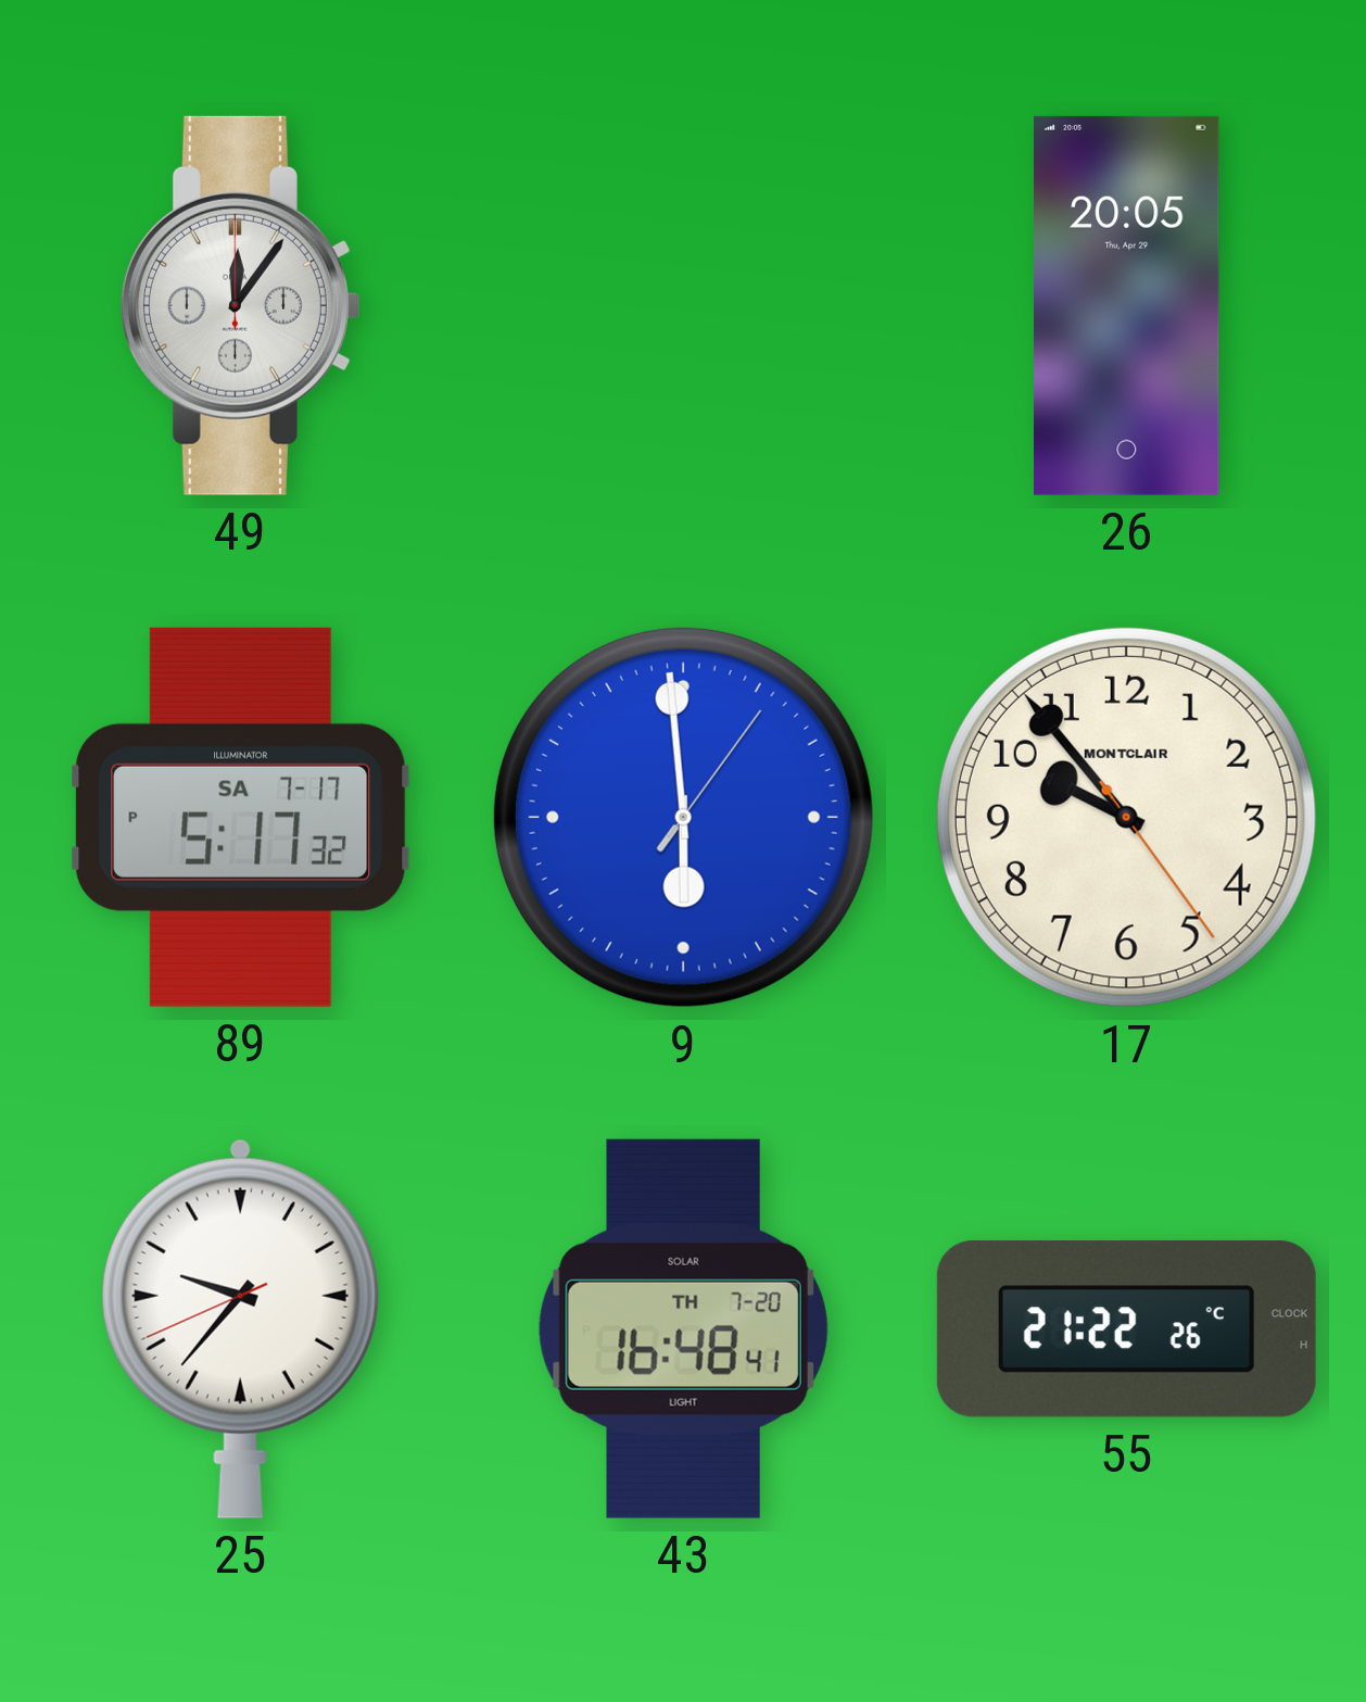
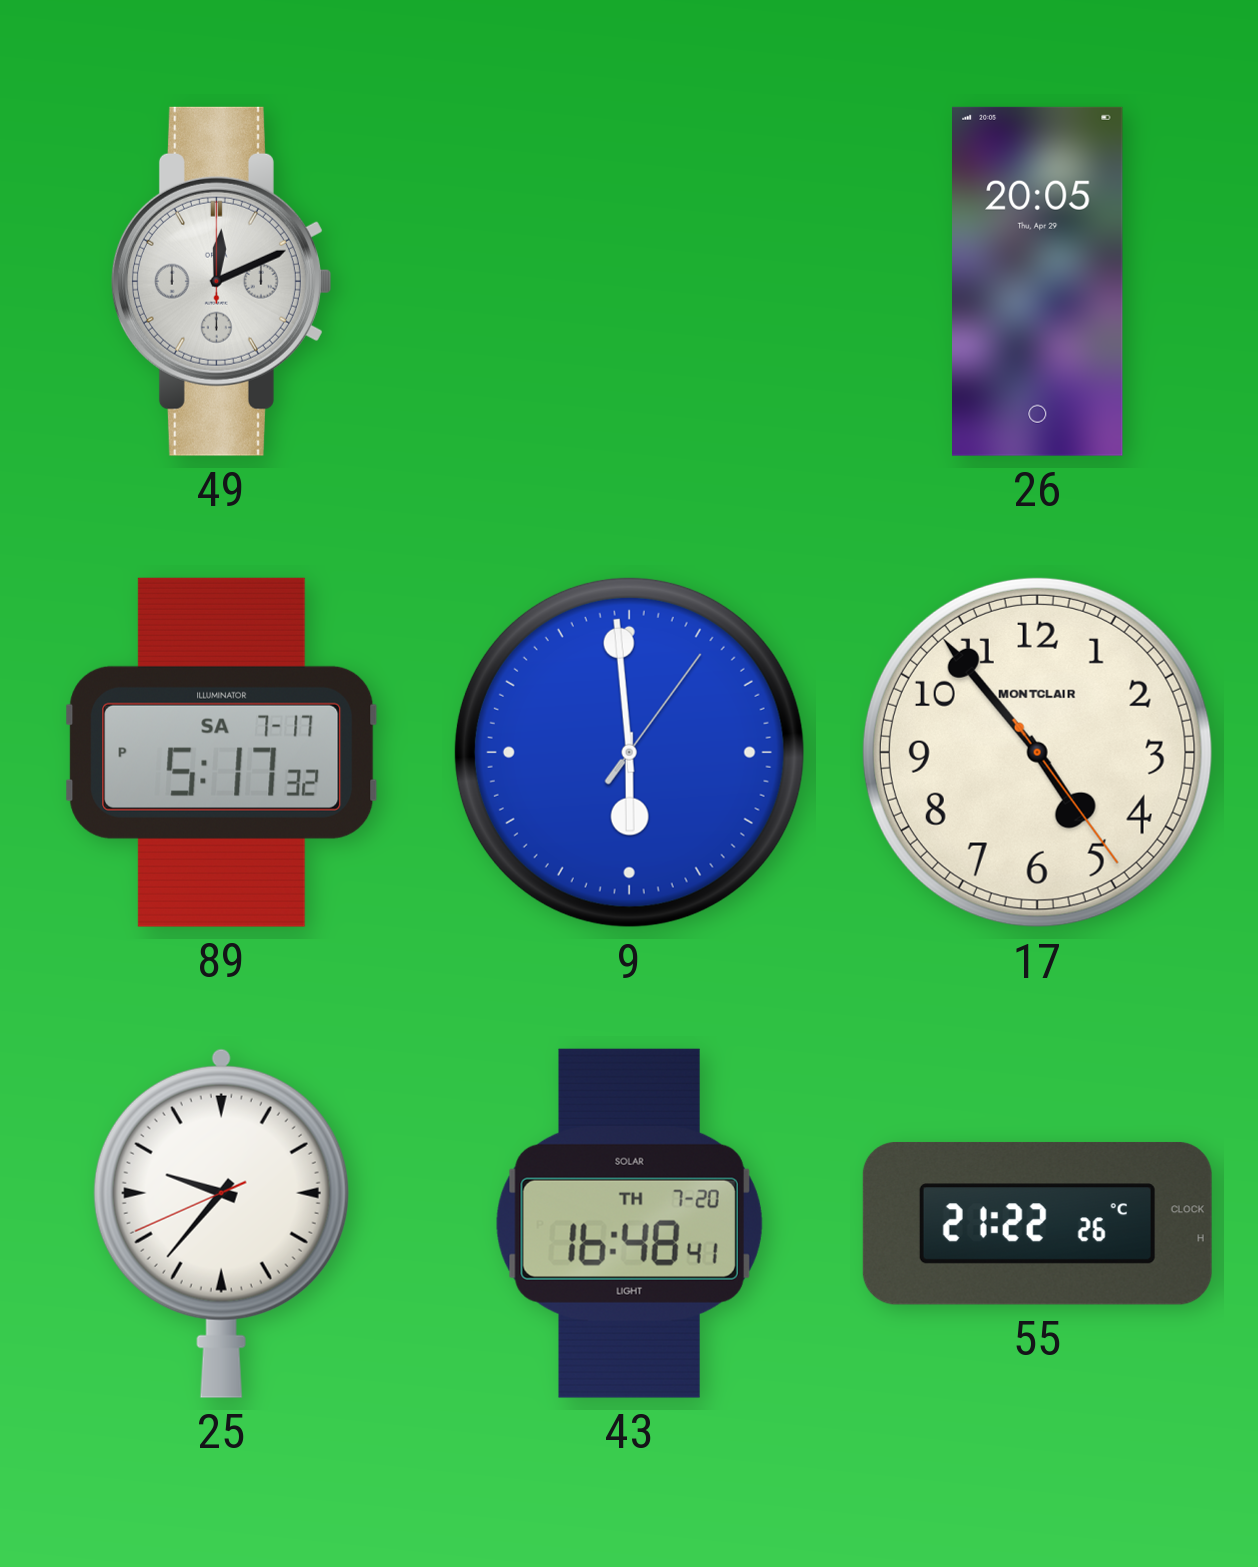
49: 12:06 -> 12:11
17: 9:53 -> 4:53
